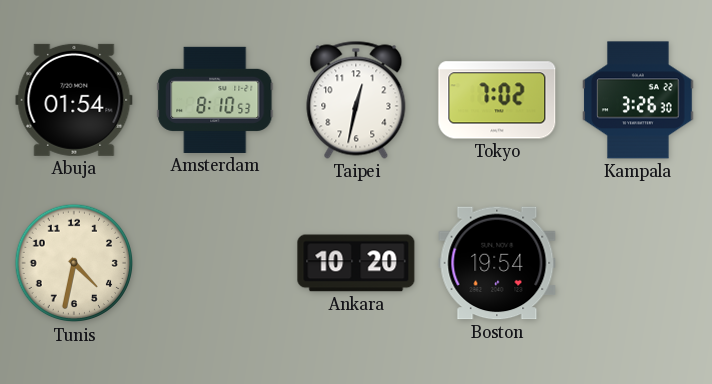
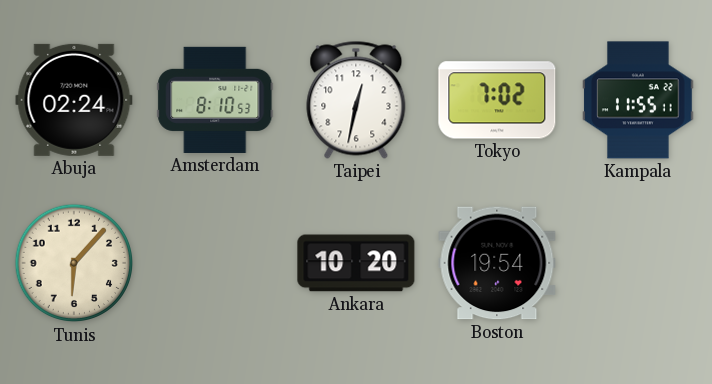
Abuja: 01:54 -> 02:24
Kampala: 3:26 -> 11:55
Tunis: 4:32 -> 6:07
